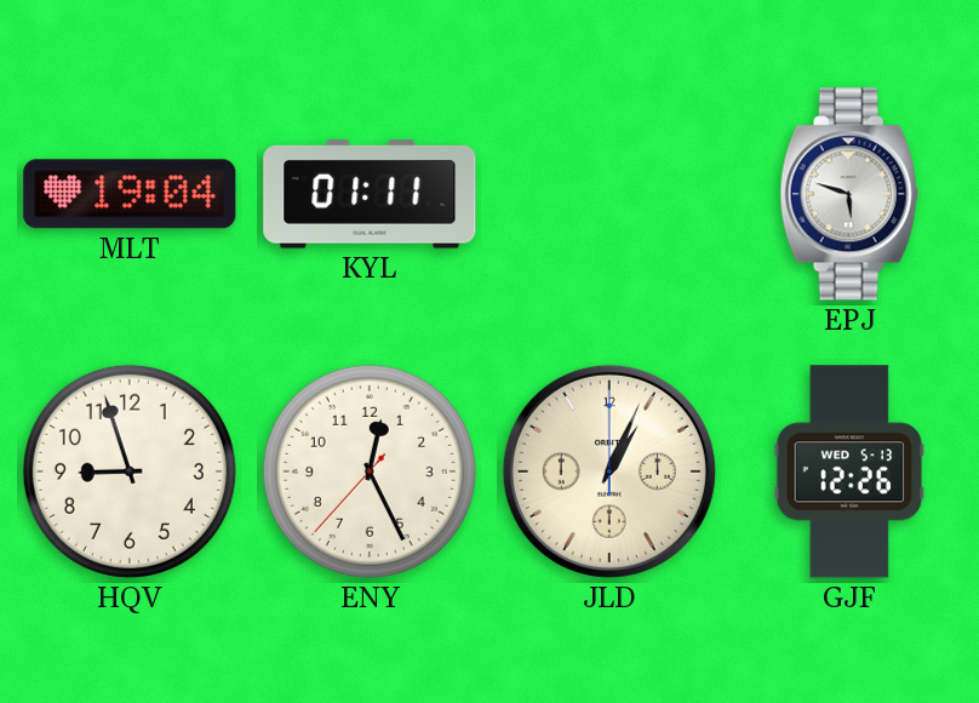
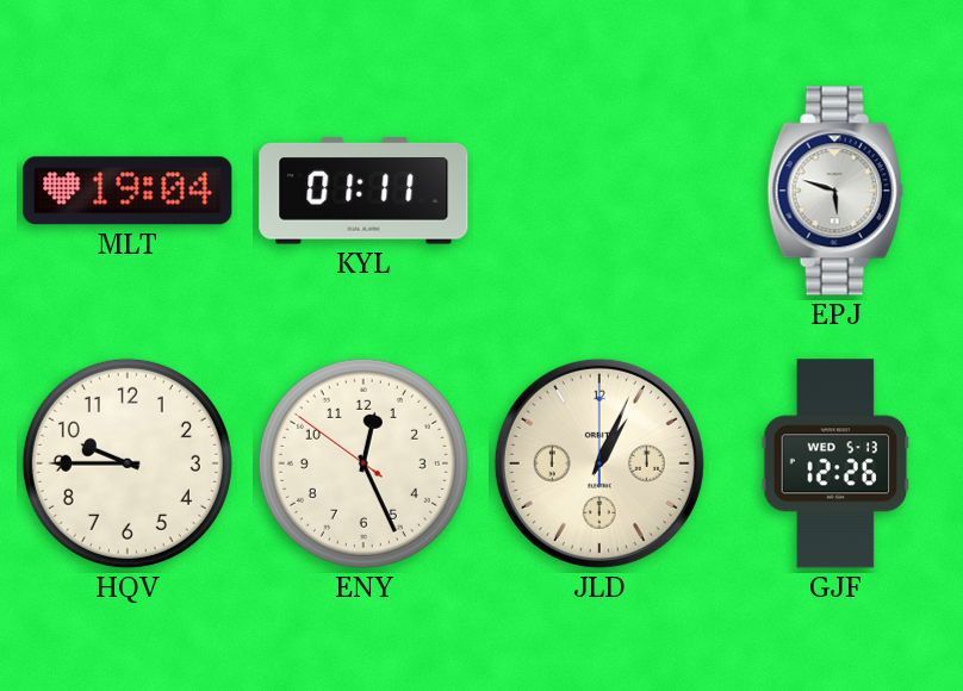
HQV: 8:57 -> 9:45
ENY: 12:25:37 -> 12:25:51
